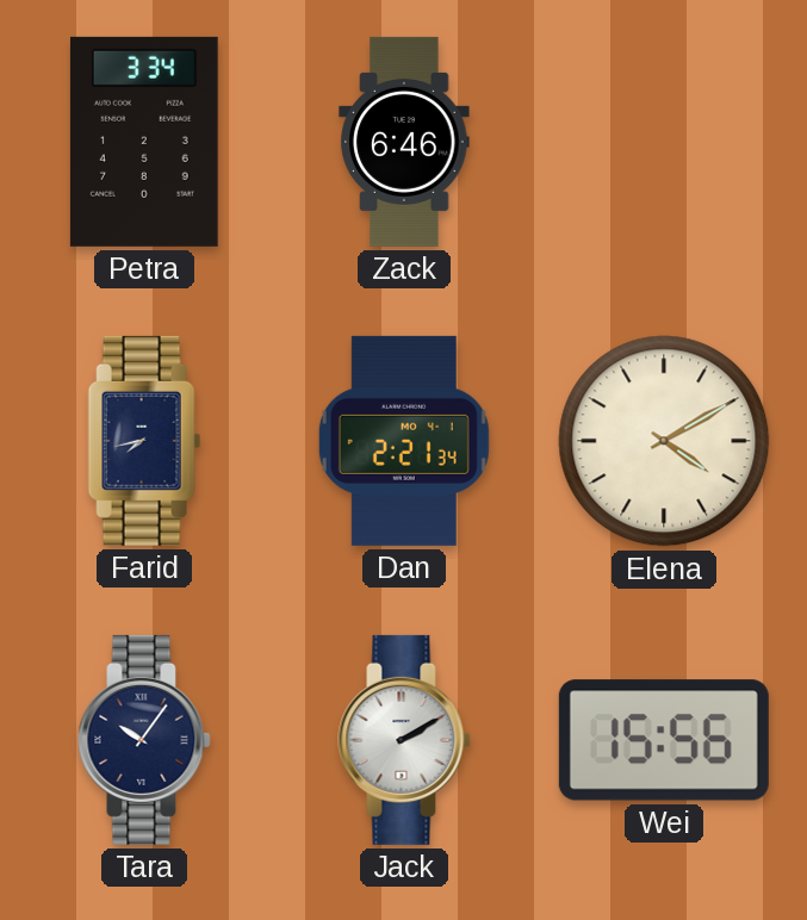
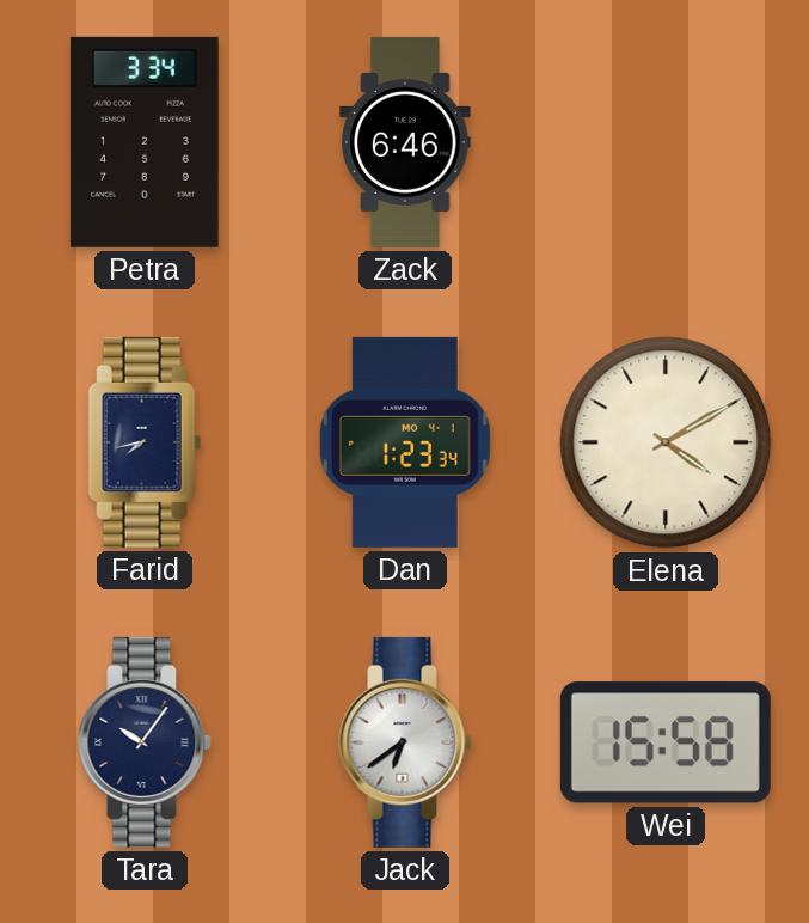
Dan: 2:21 -> 1:23
Jack: 2:10 -> 6:39
Wei: 15:56 -> 15:58
